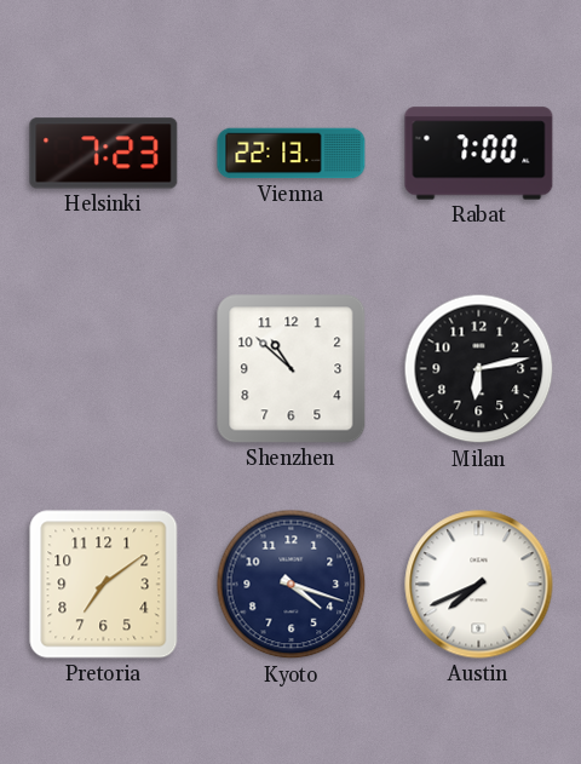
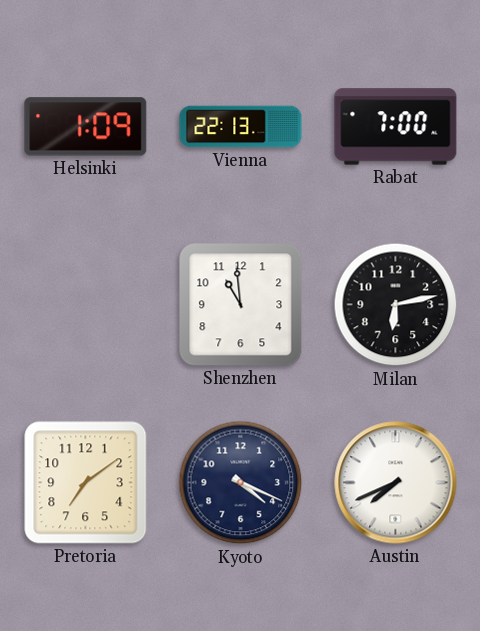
Helsinki: 7:23 -> 1:09
Shenzhen: 10:52 -> 10:59
Kyoto: 4:18 -> 4:19
